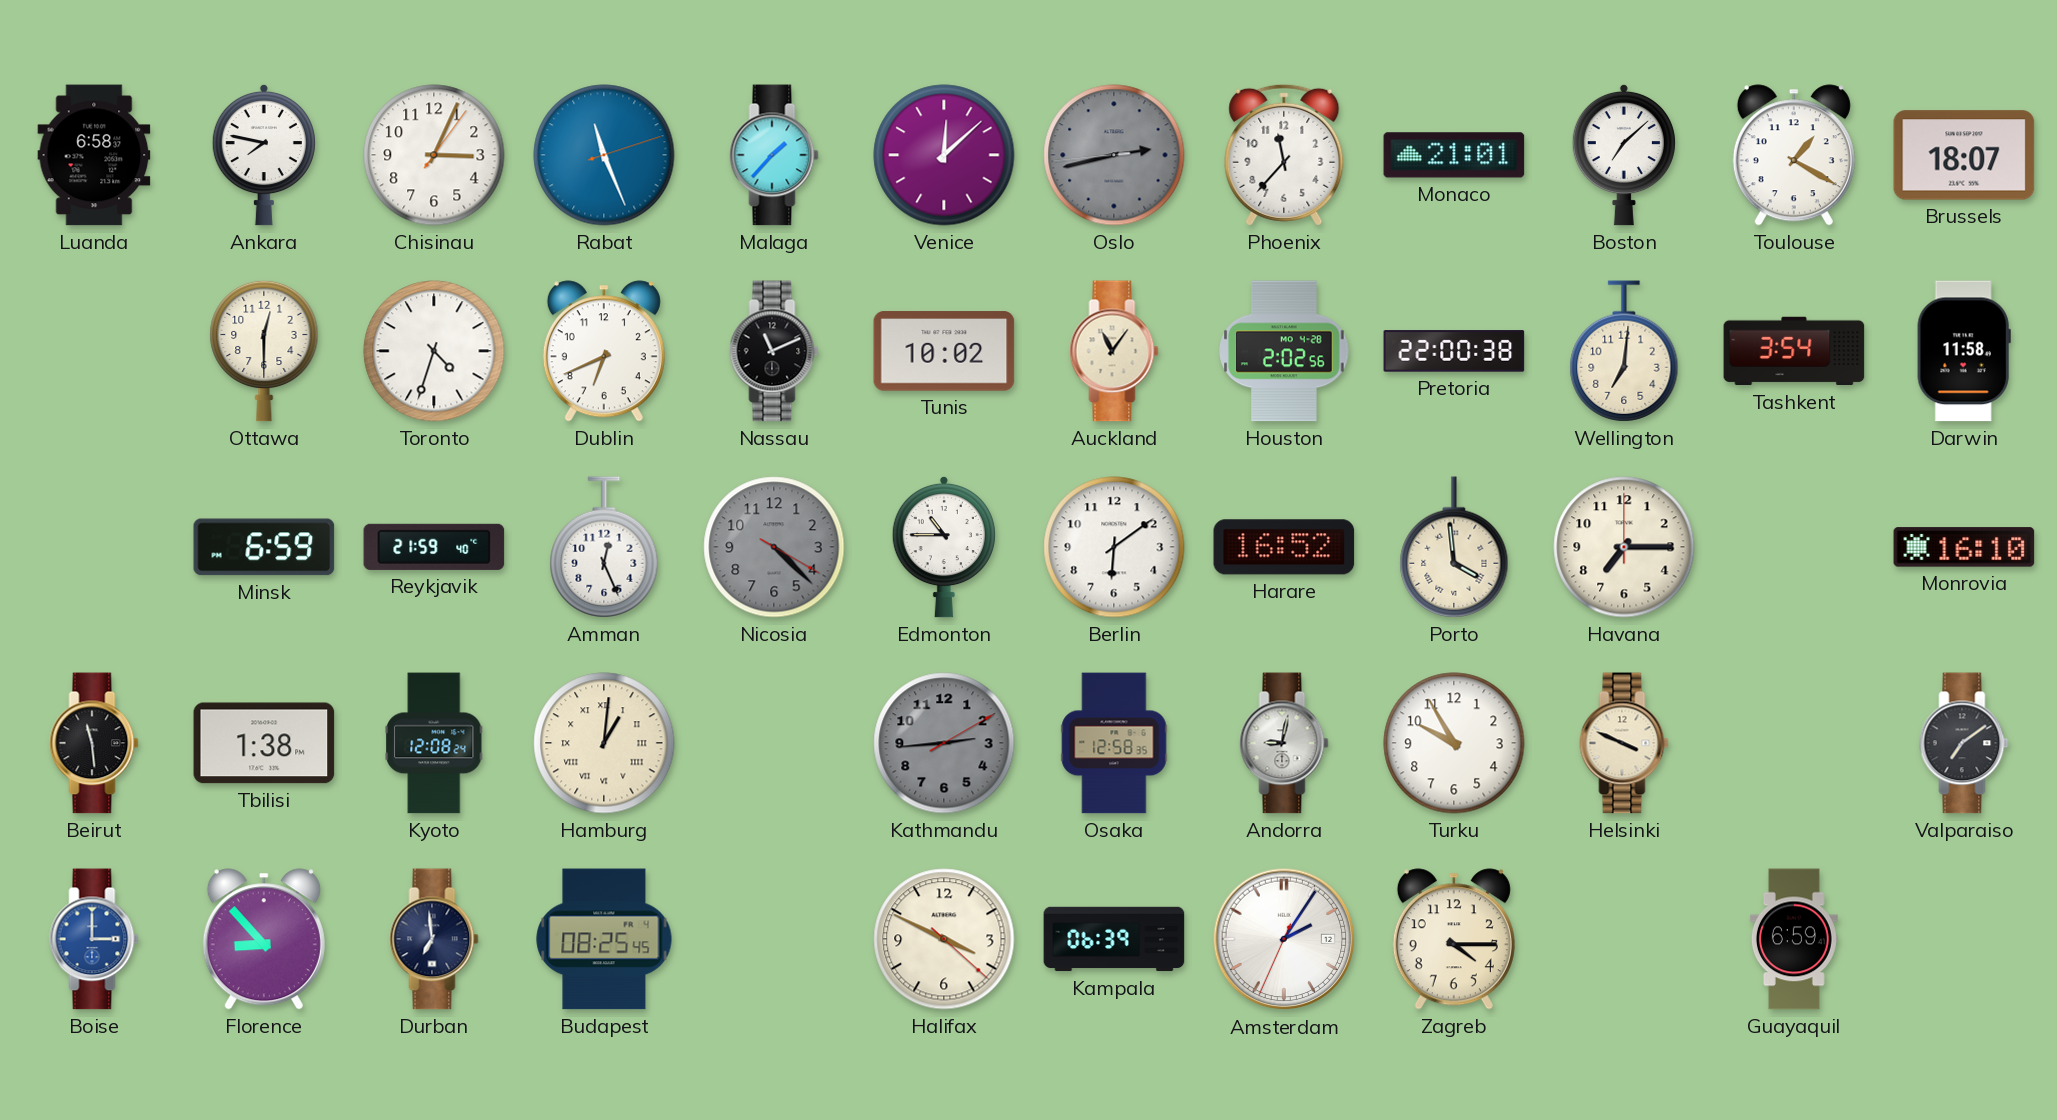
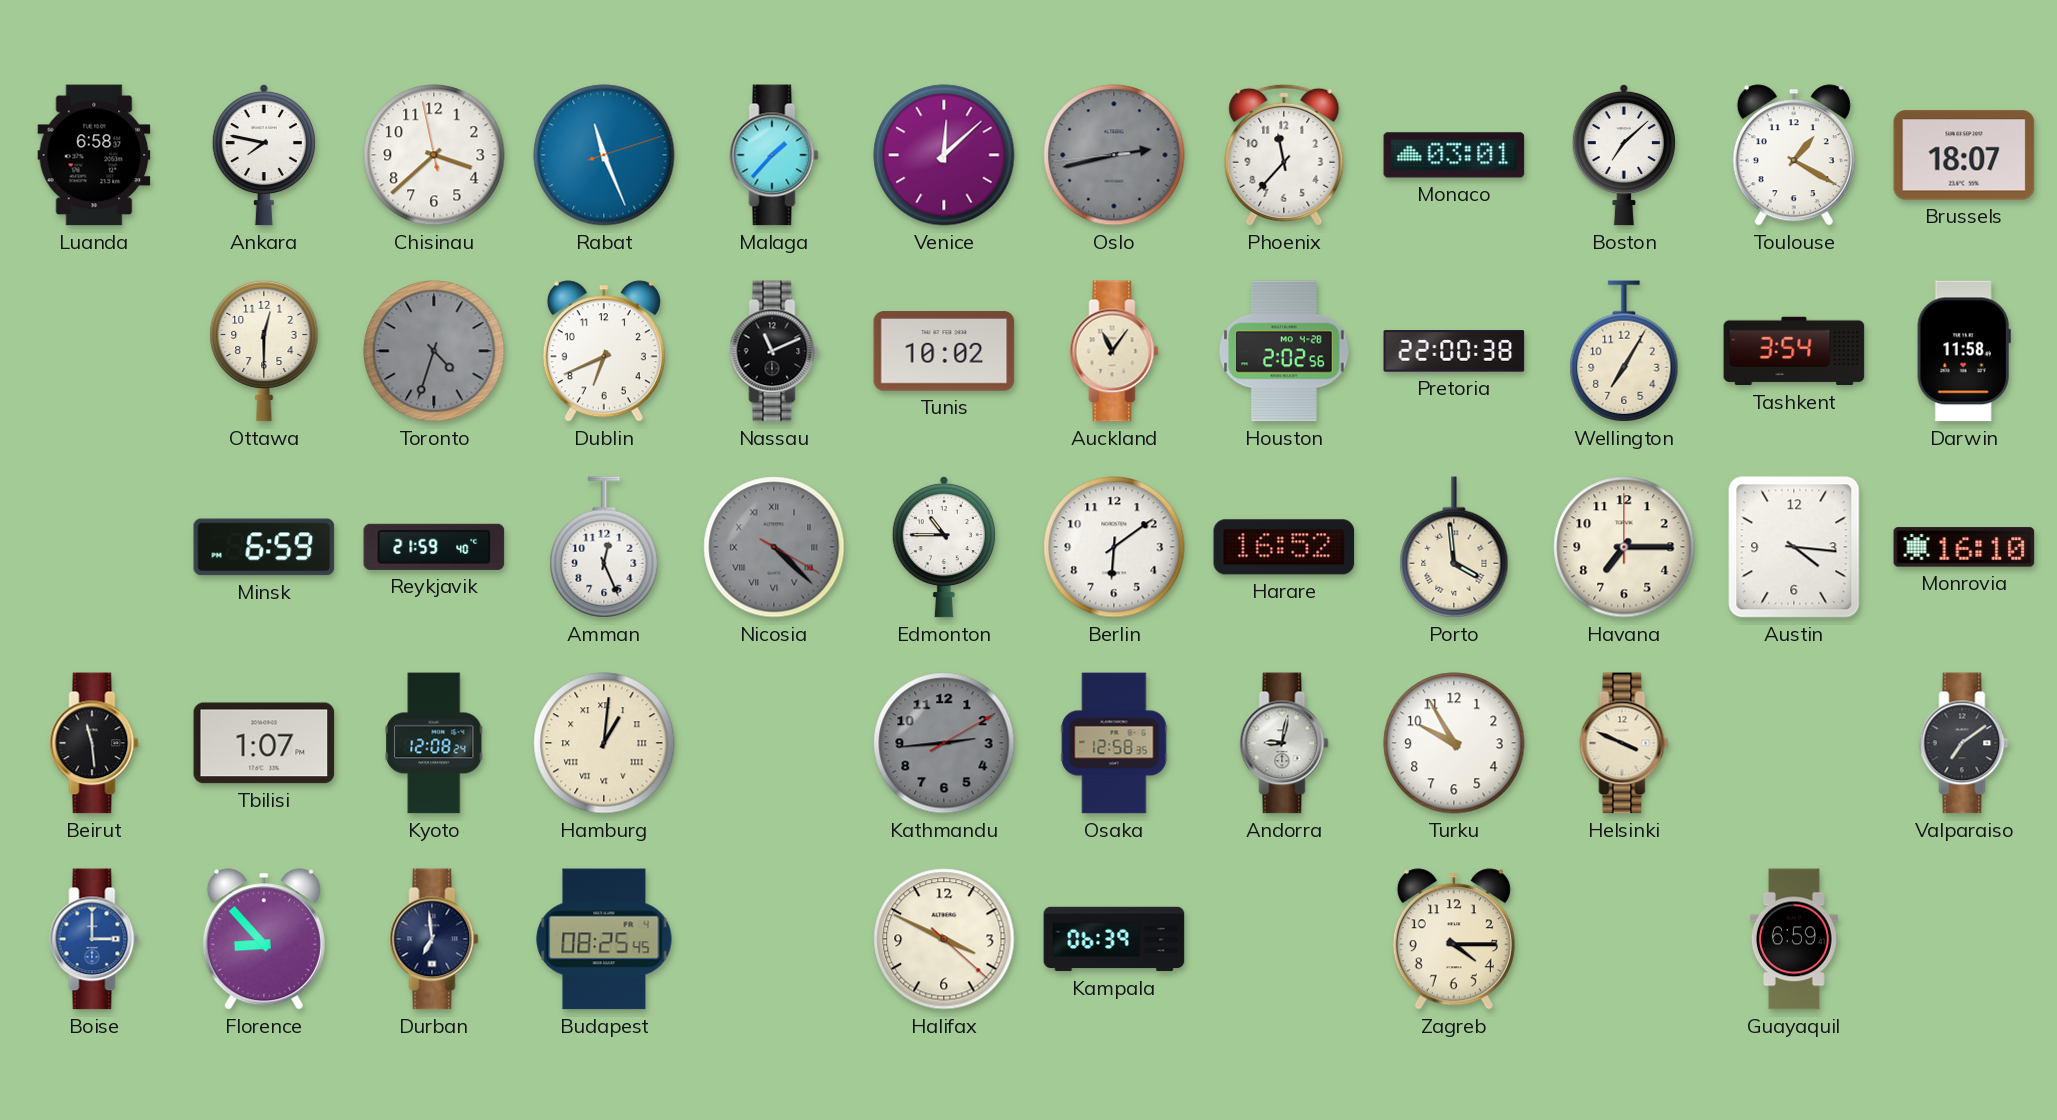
Chisinau: 3:04 -> 3:37
Monaco: 21:01 -> 03:01
Toronto dial: white -> grey
Wellington: 7:01 -> 7:05
Nicosia numerals: Arabic -> Roman
Austin: none -> 4:16
Tbilisi: 1:38 -> 1:07
Amsterdam: 2:05 -> none
